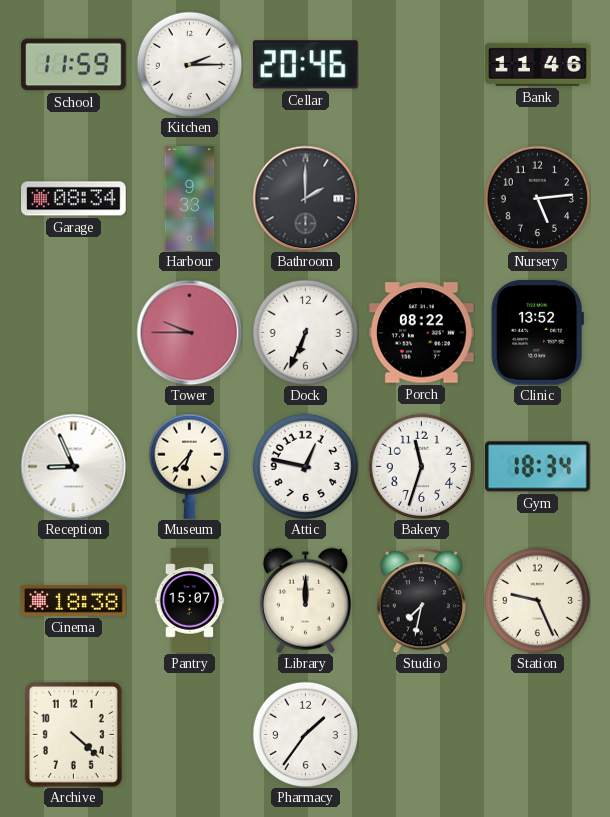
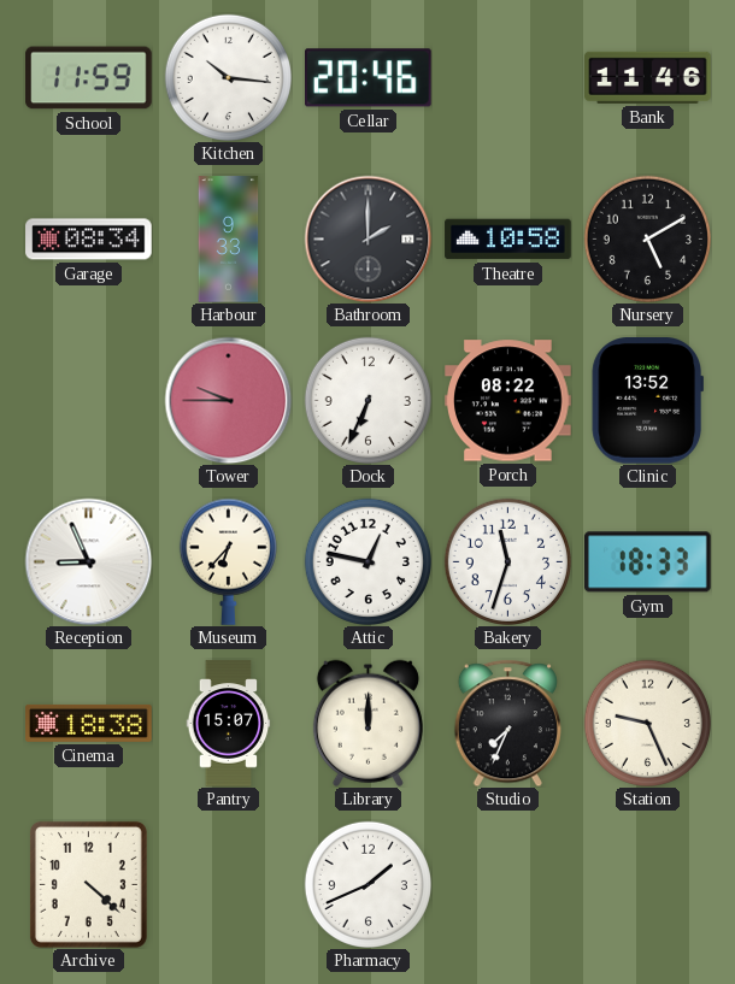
Kitchen: 2:15 -> 10:16
Theatre: none -> 10:58
Nursery: 5:14 -> 5:10
Gym: 18:34 -> 18:33
Studio: 7:32 -> 7:34
Pharmacy: 1:36 -> 1:41
